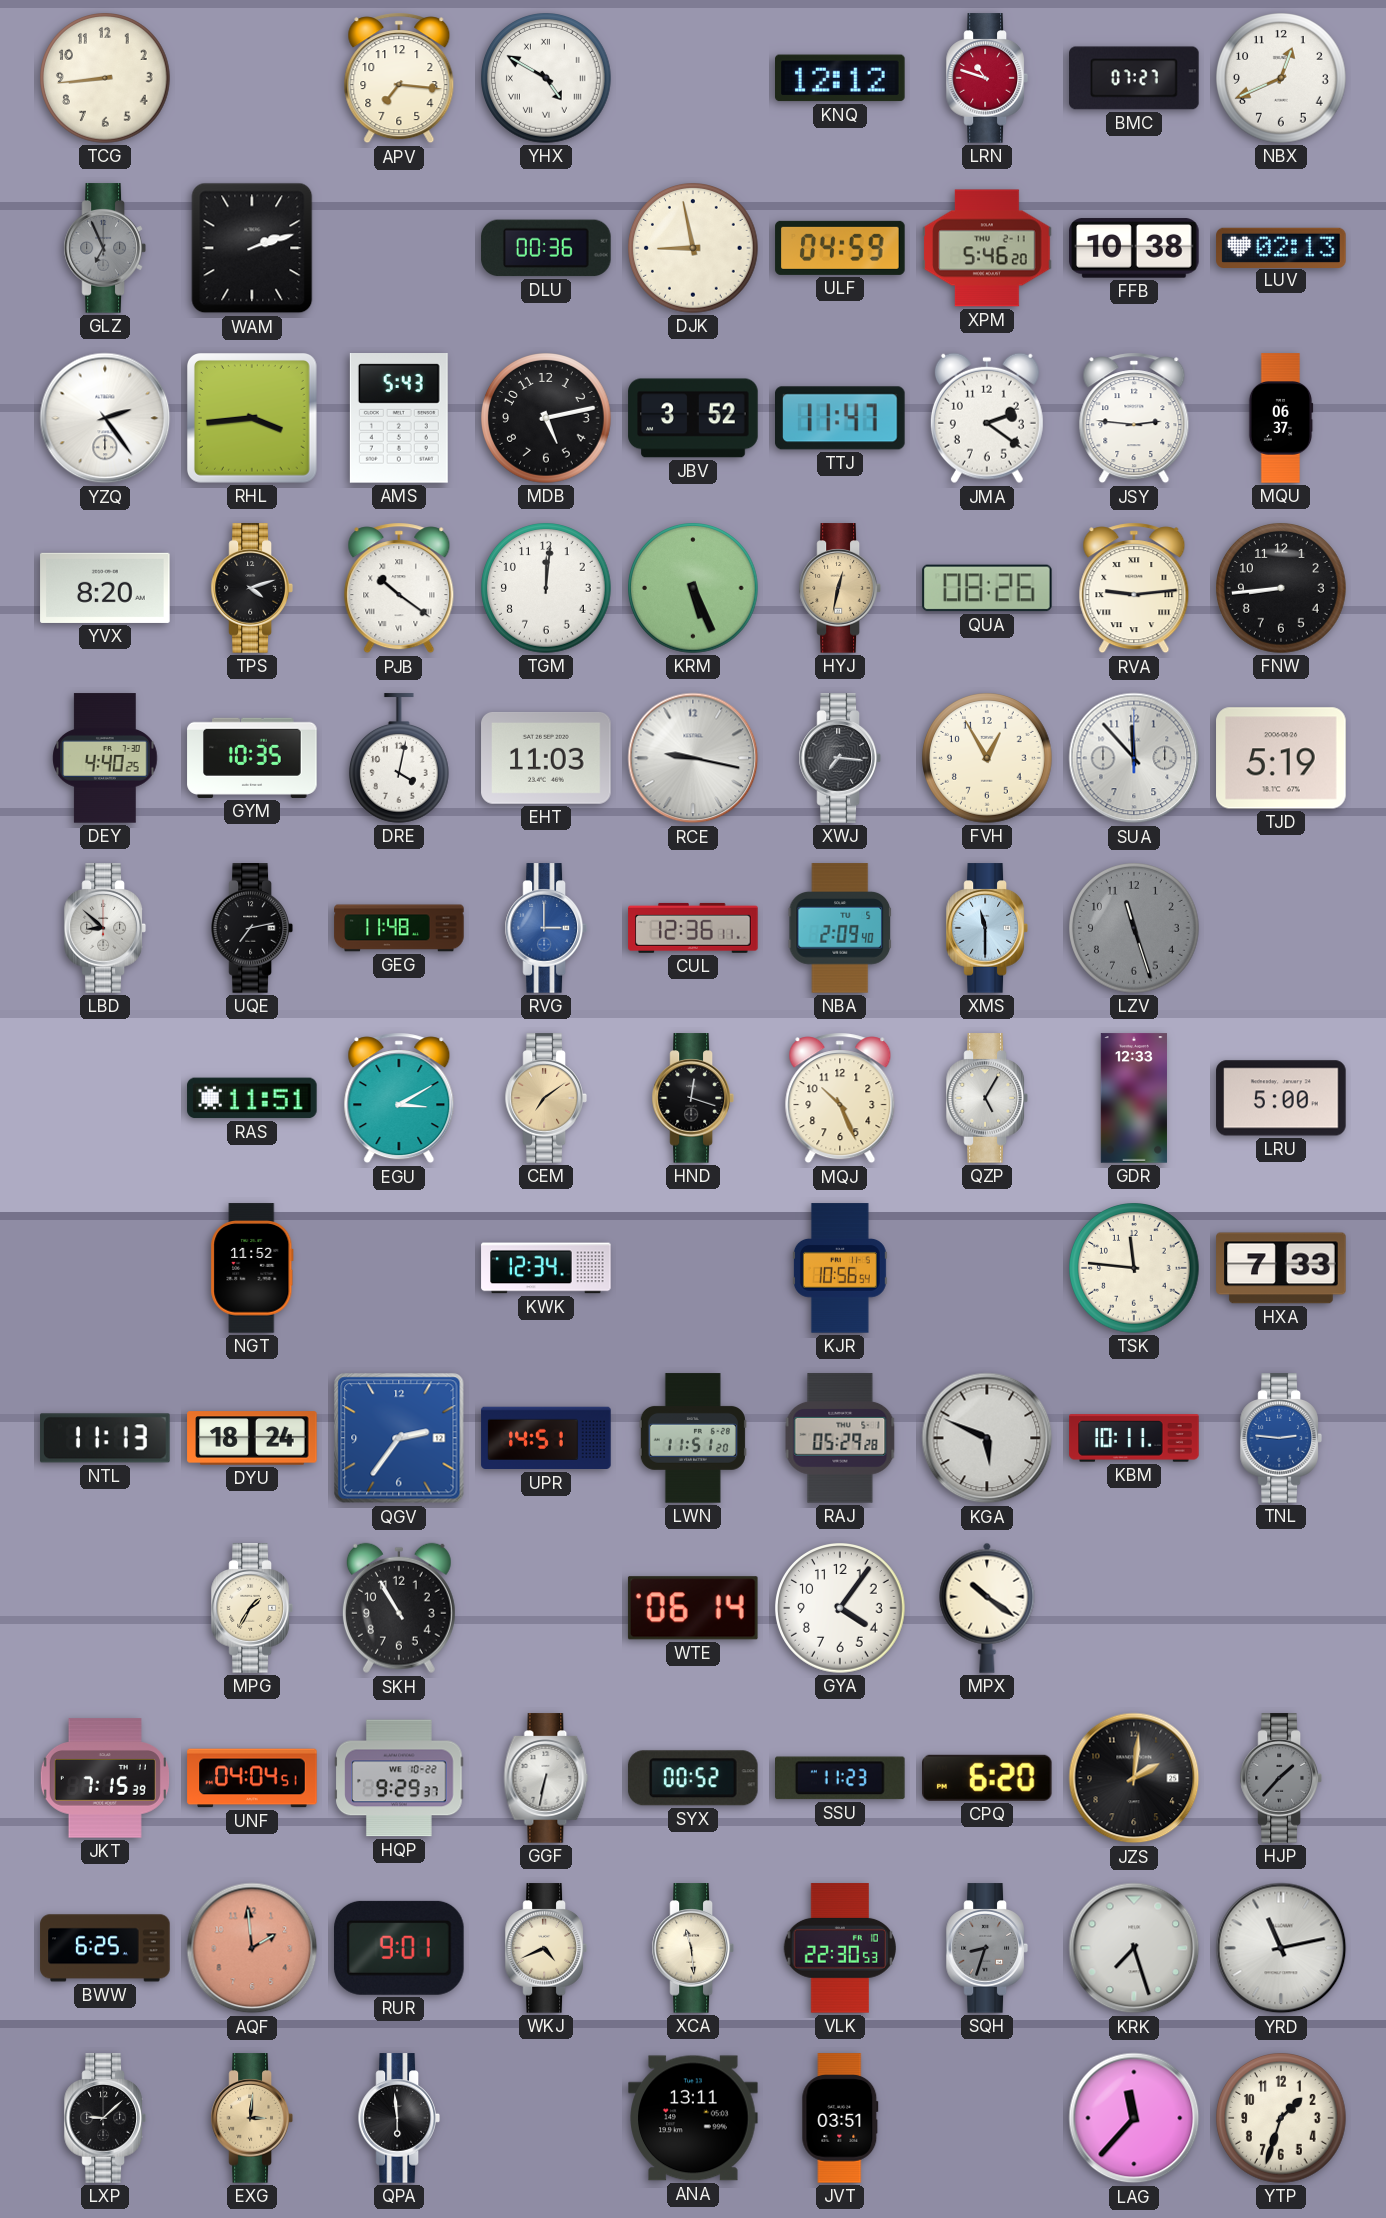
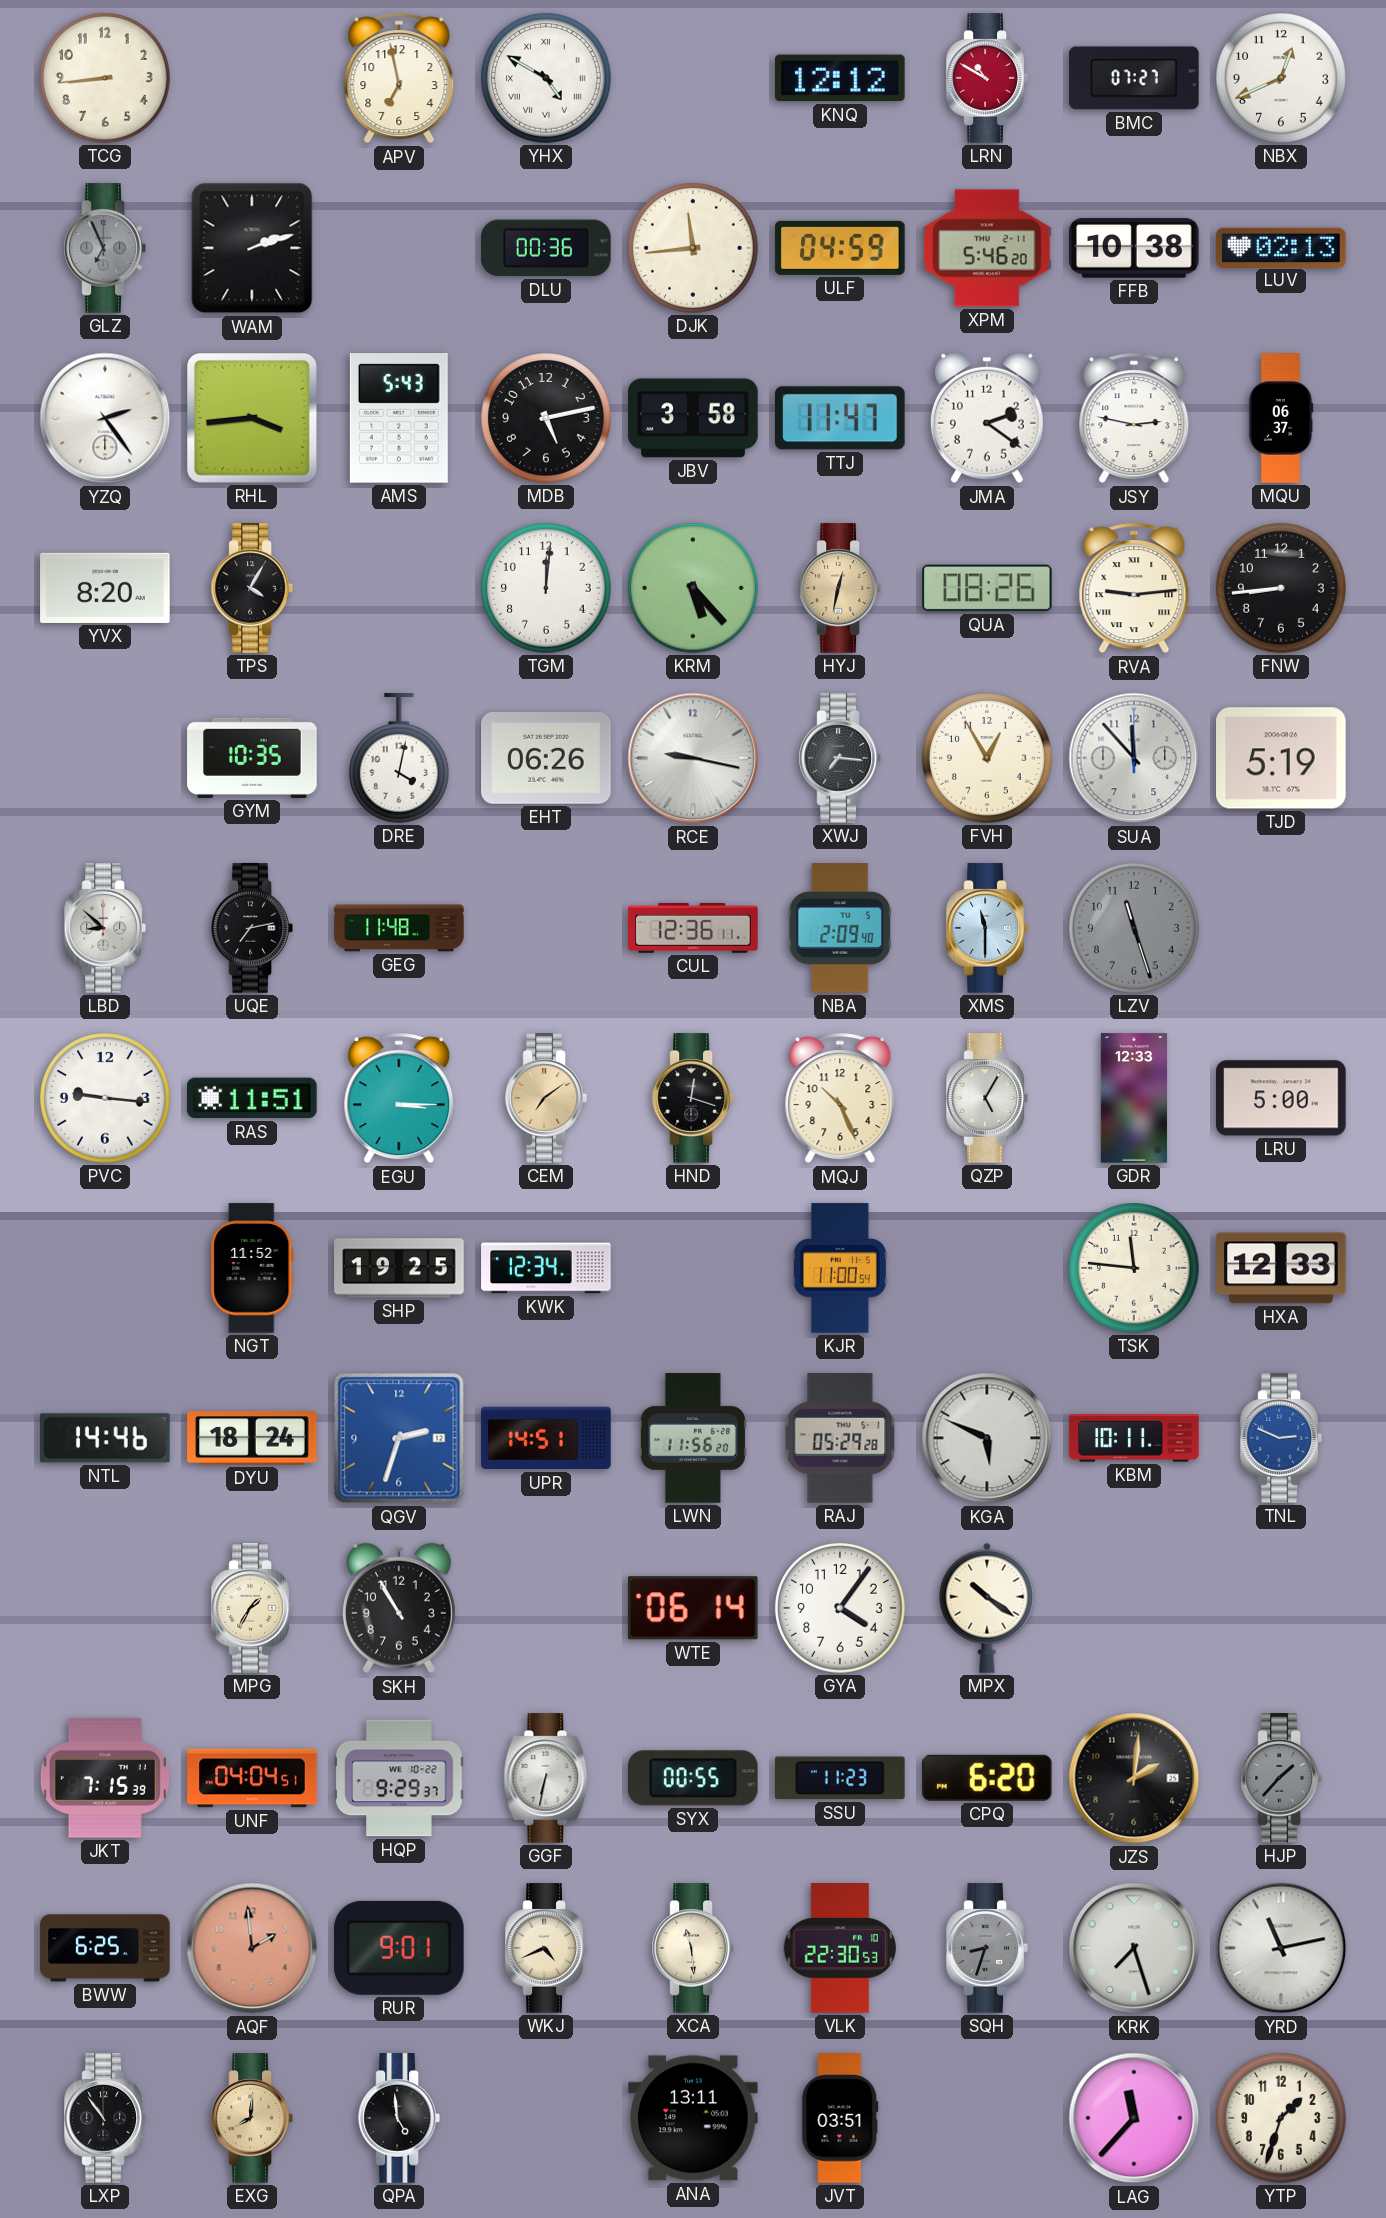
APV: 7:16 -> 6:58
LRN: 10:48 -> 10:50
DJK: 8:58 -> 11:44
JBV: 3:52 -> 3:58
JSY: 2:46 -> 2:47
TPS: 4:12 -> 4:05
PJB: 10:21 -> none
KRM: 5:26 -> 5:23
DEY: 4:40 -> none
EHT: 11:03 -> 06:26
RVG: 3:00 -> none
PVC: none -> 9:16
EGU: 3:10 -> 3:15
SHP: none -> 19:25
KJR: 10:56 -> 11:00
HXA: 7:33 -> 12:33
NTL: 11:13 -> 14:46
QGV: 2:36 -> 2:33
LWN: 11:51 -> 11:56
TNL: 2:46 -> 2:49
SYX: 00:52 -> 00:55
LXP: 9:08 -> 10:54
EXG: 3:01 -> 8:01
QPA: 5:59 -> 4:59
